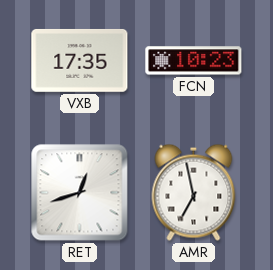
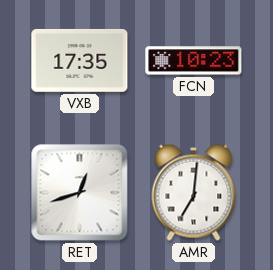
AMR: 6:58 -> 7:01
